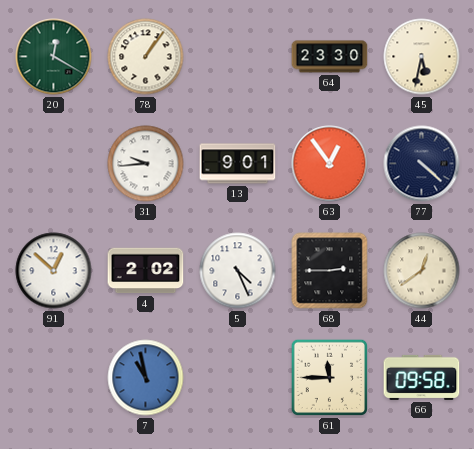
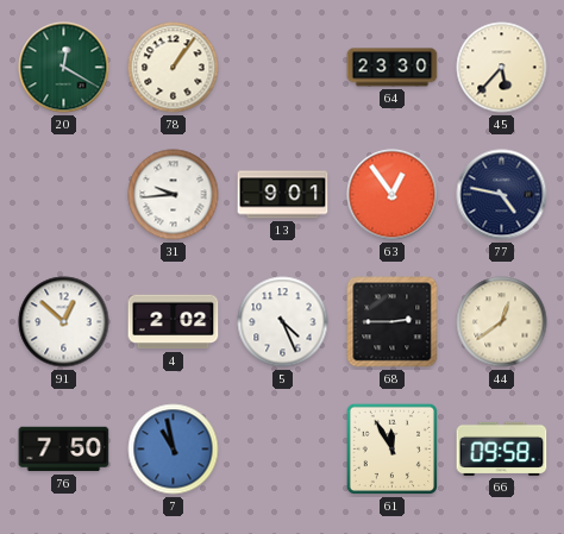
45: 5:32 -> 5:37
77: 4:22 -> 4:47
76: none -> 7:50
61: 11:45 -> 11:55
